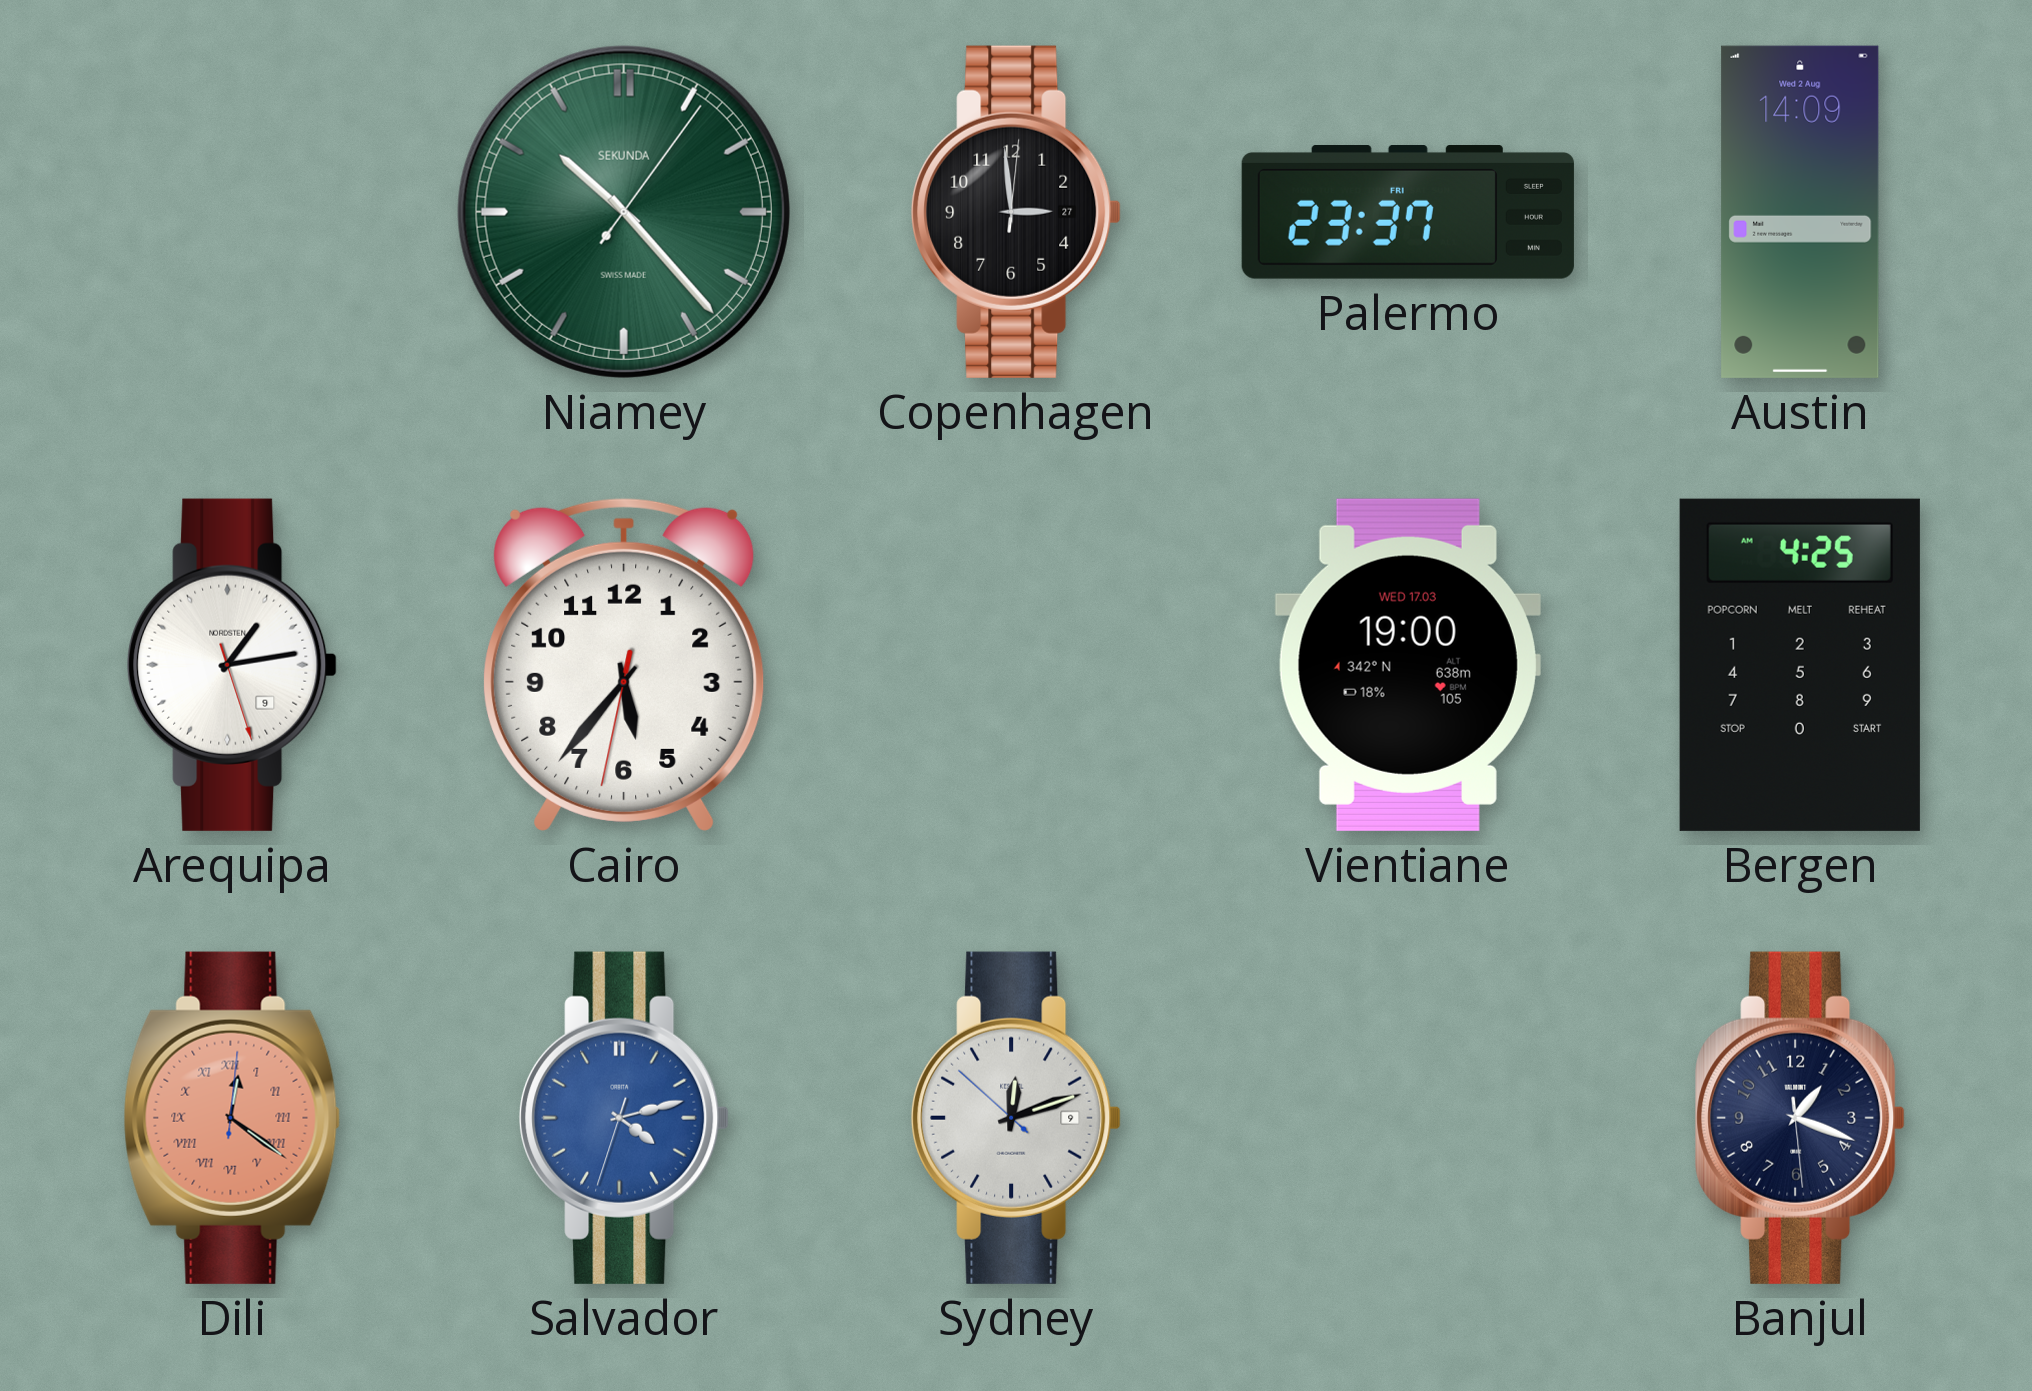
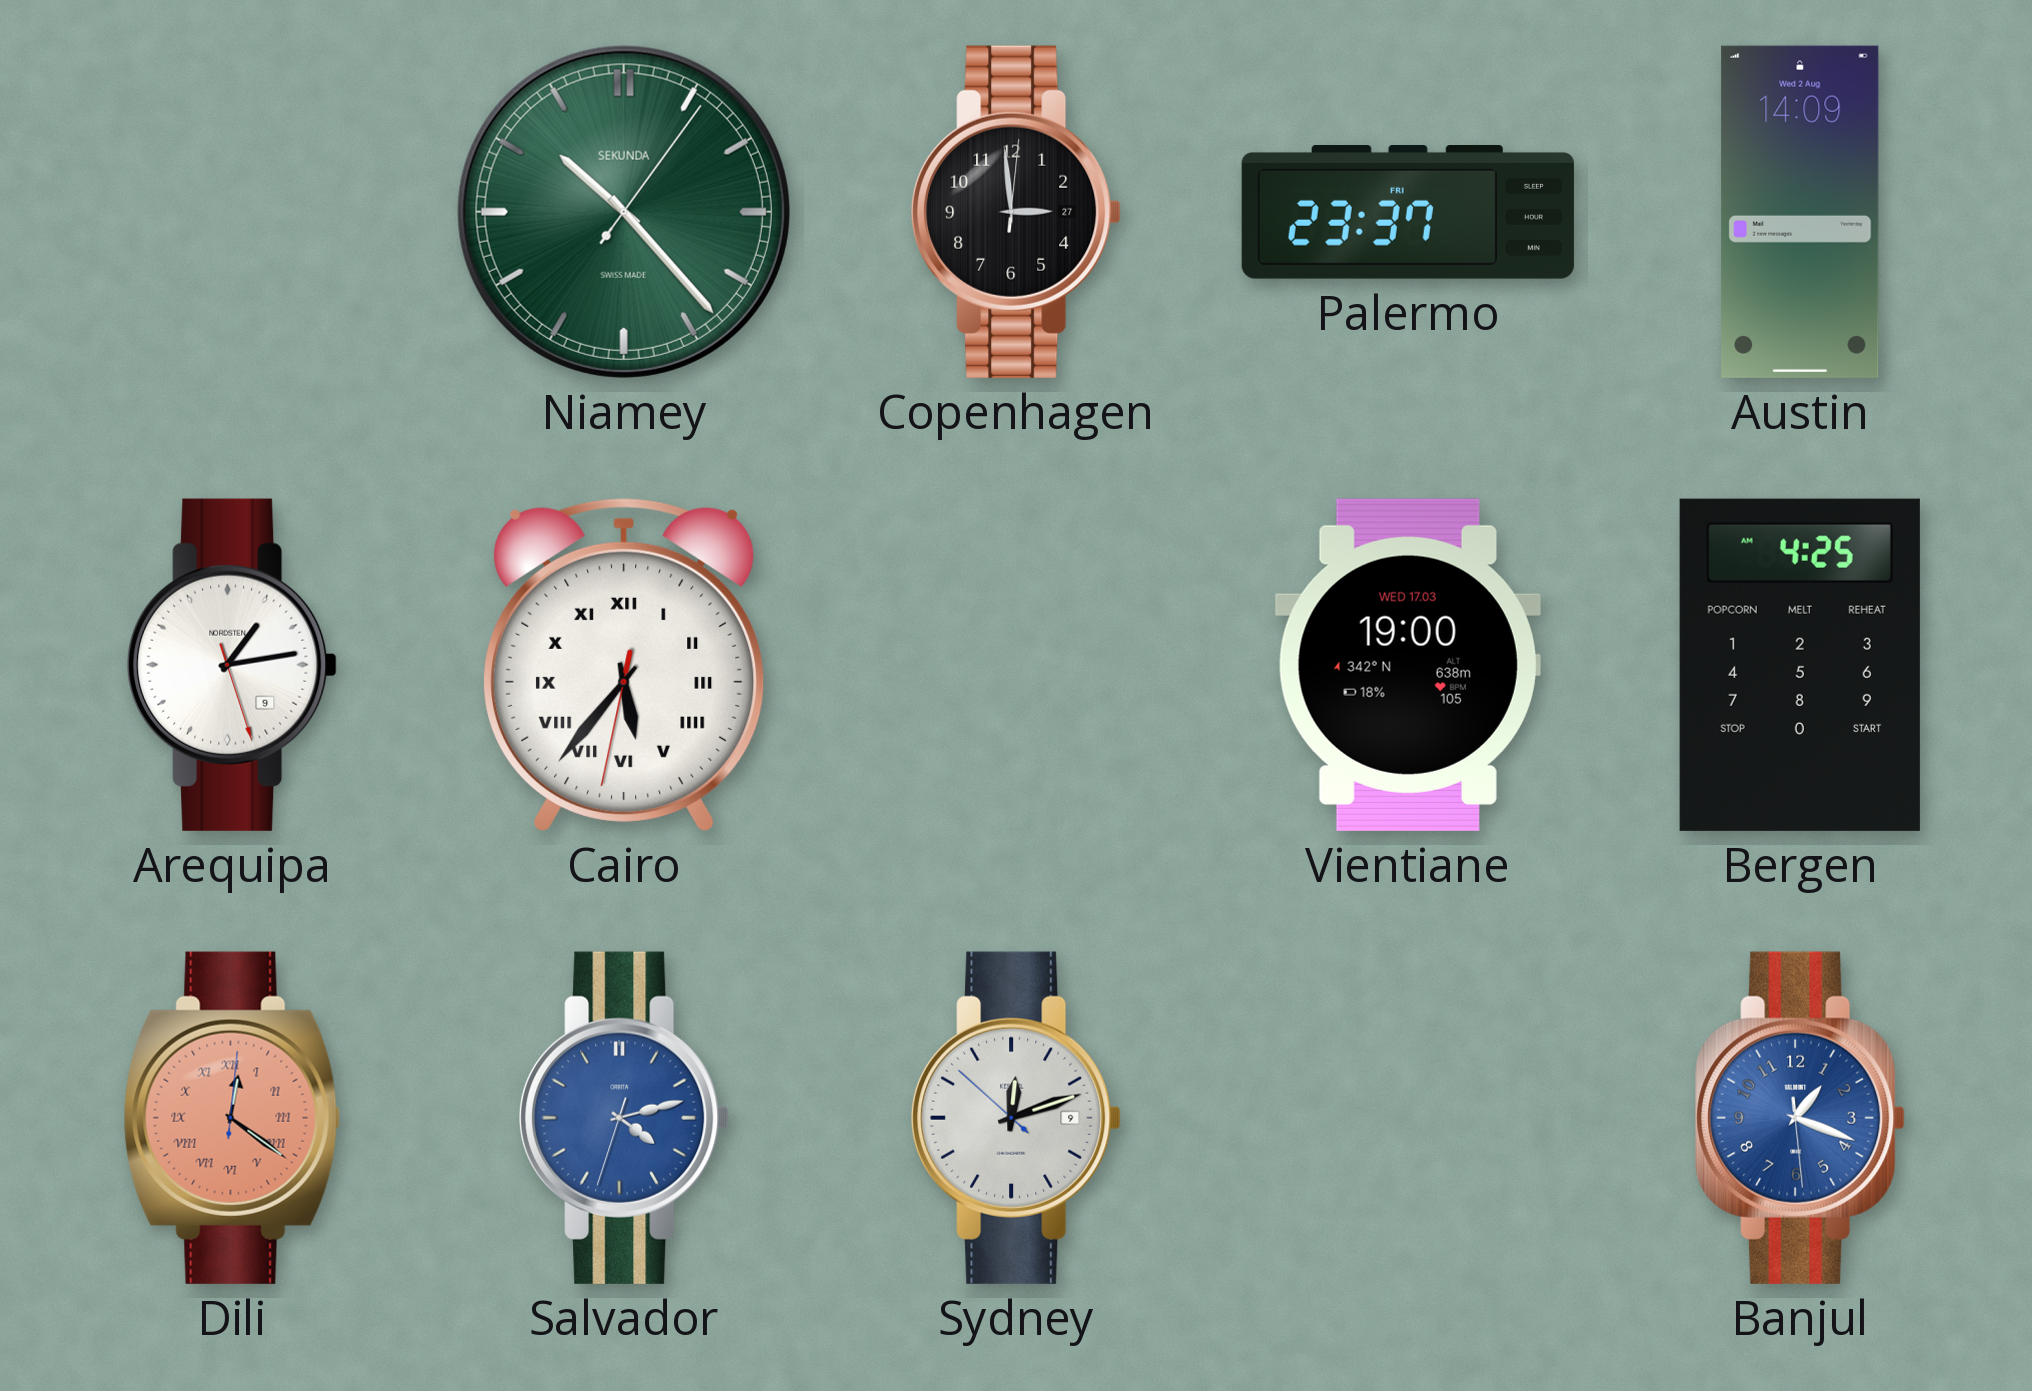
Cairo numerals: Arabic -> Roman
Banjul dial: navy -> blue
